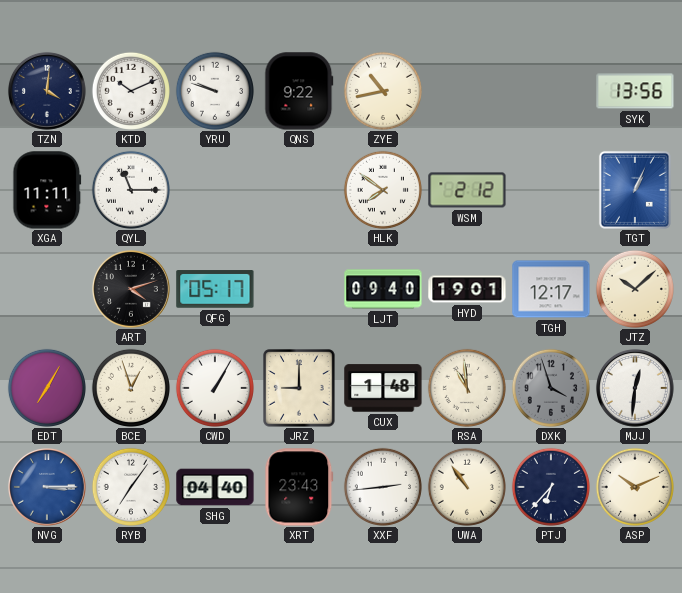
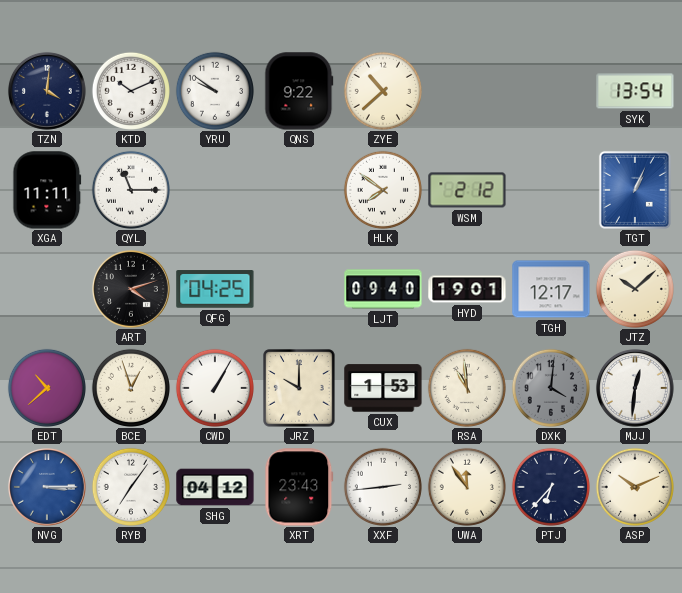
YRU: 9:48 -> 9:51
ZYE: 10:43 -> 10:38
SYK: 13:56 -> 13:54
QFG: 05:17 -> 04:25
EDT: 7:05 -> 10:38
JRZ: 9:00 -> 10:00
CUX: 1:48 -> 1:53
DXK: 3:57 -> 4:01
SHG: 04:40 -> 04:12
UWA: 10:54 -> 11:54
